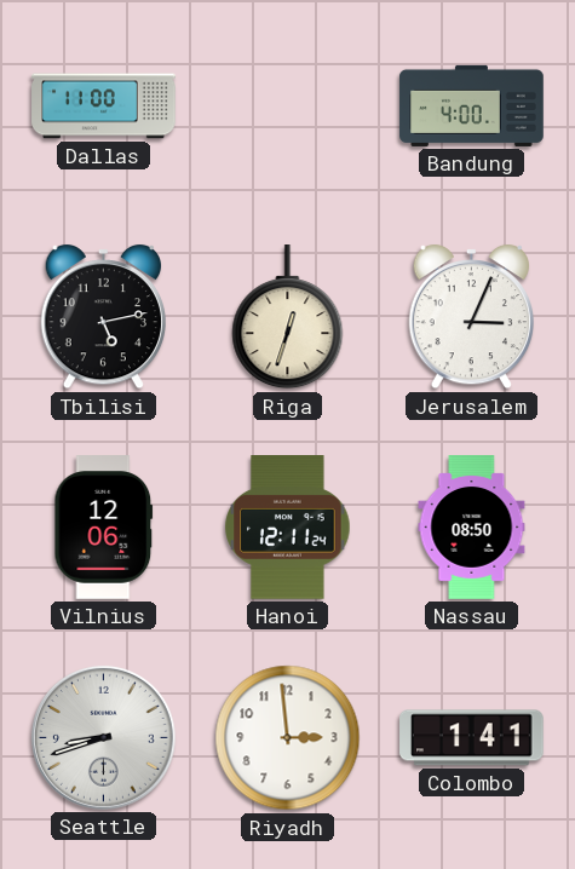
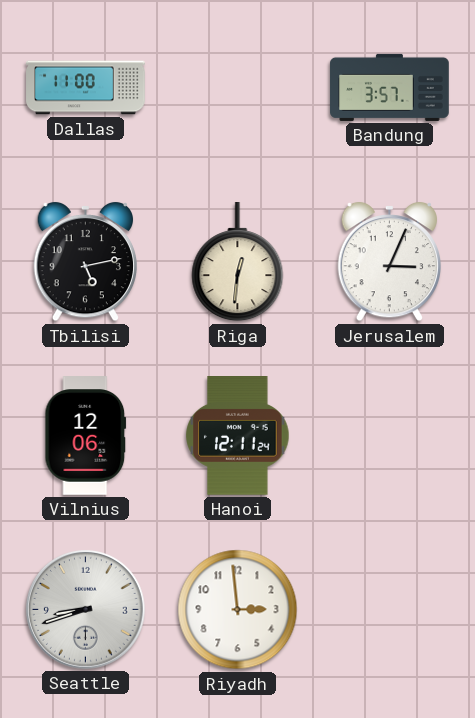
Bandung: 4:00 -> 3:57
Riga: 12:33 -> 12:31
Nassau: 08:50 -> none
Colombo: 1:41 -> none
